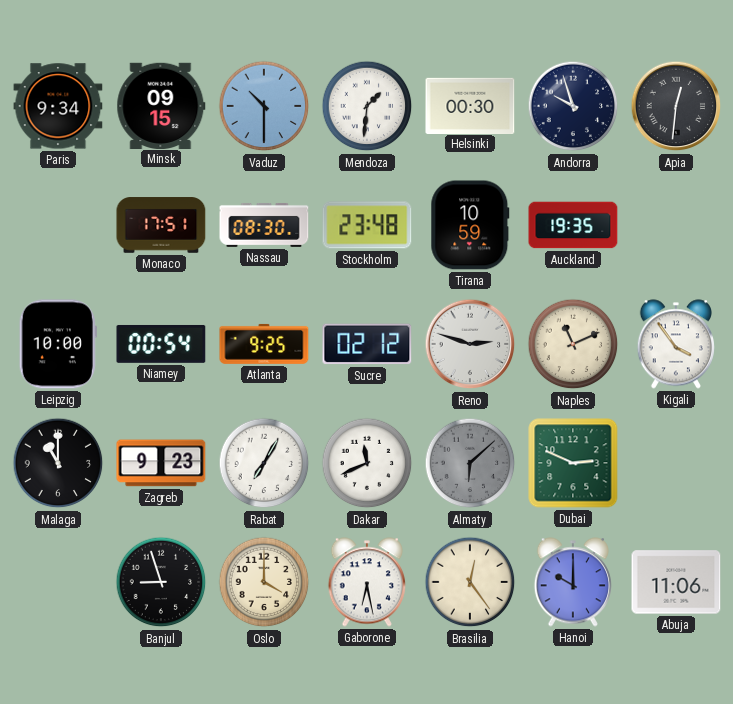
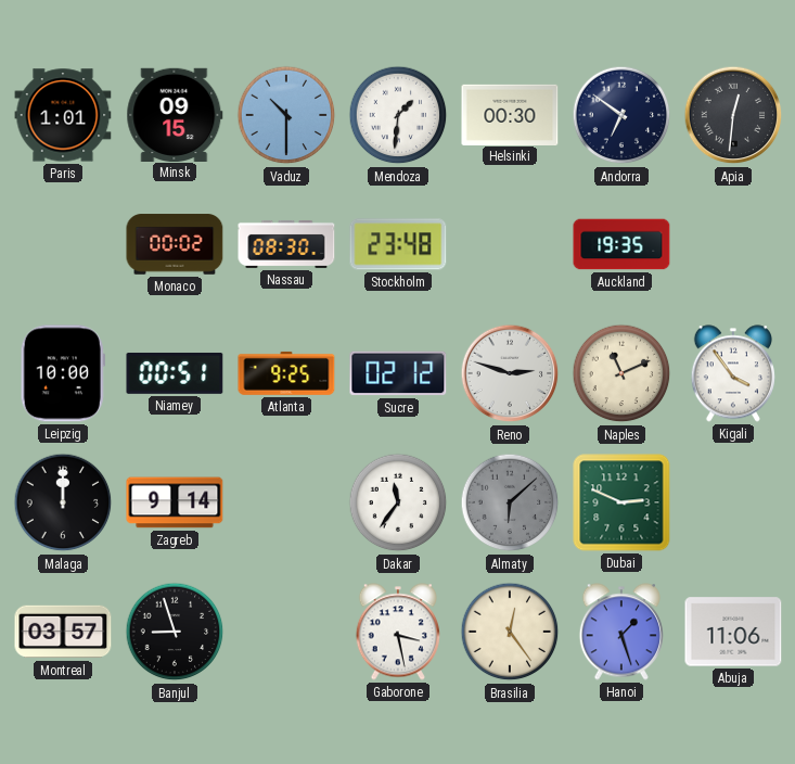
Paris: 9:34 -> 1:01
Andorra: 9:57 -> 6:51
Monaco: 17:51 -> 00:02
Tirana: 10:59 -> none
Niamey: 00:54 -> 00:51
Malaga: 11:00 -> 12:00
Zagreb: 9:23 -> 9:14
Rabat: 7:05 -> none
Dakar: 11:41 -> 11:36
Montreal: none -> 03:57
Oslo: 4:00 -> none
Gaborone: 6:28 -> 3:28
Hanoi: 10:00 -> 1:27
